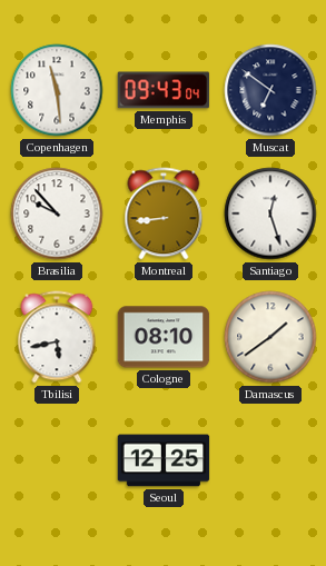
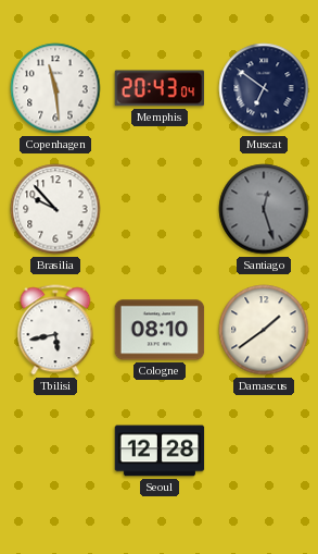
Memphis: 09:43 -> 20:43
Montreal: 8:44 -> none
Santiago dial: white -> grey
Seoul: 12:25 -> 12:28
